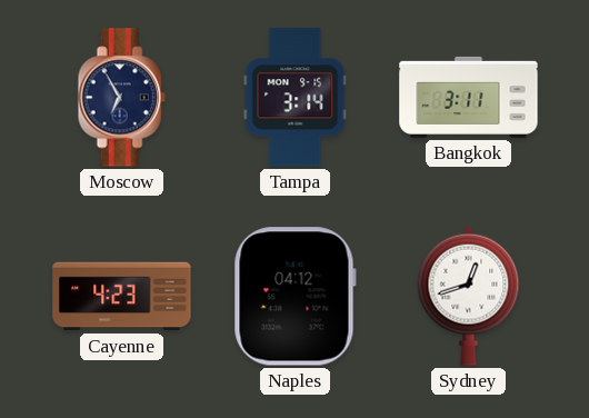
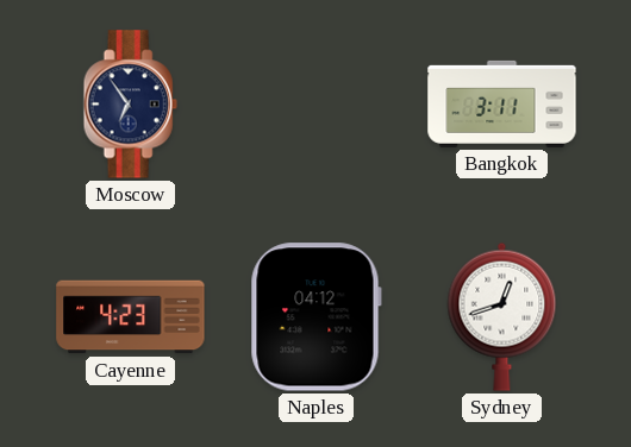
Moscow: 6:55 -> 6:54
Tampa: 3:14 -> none
